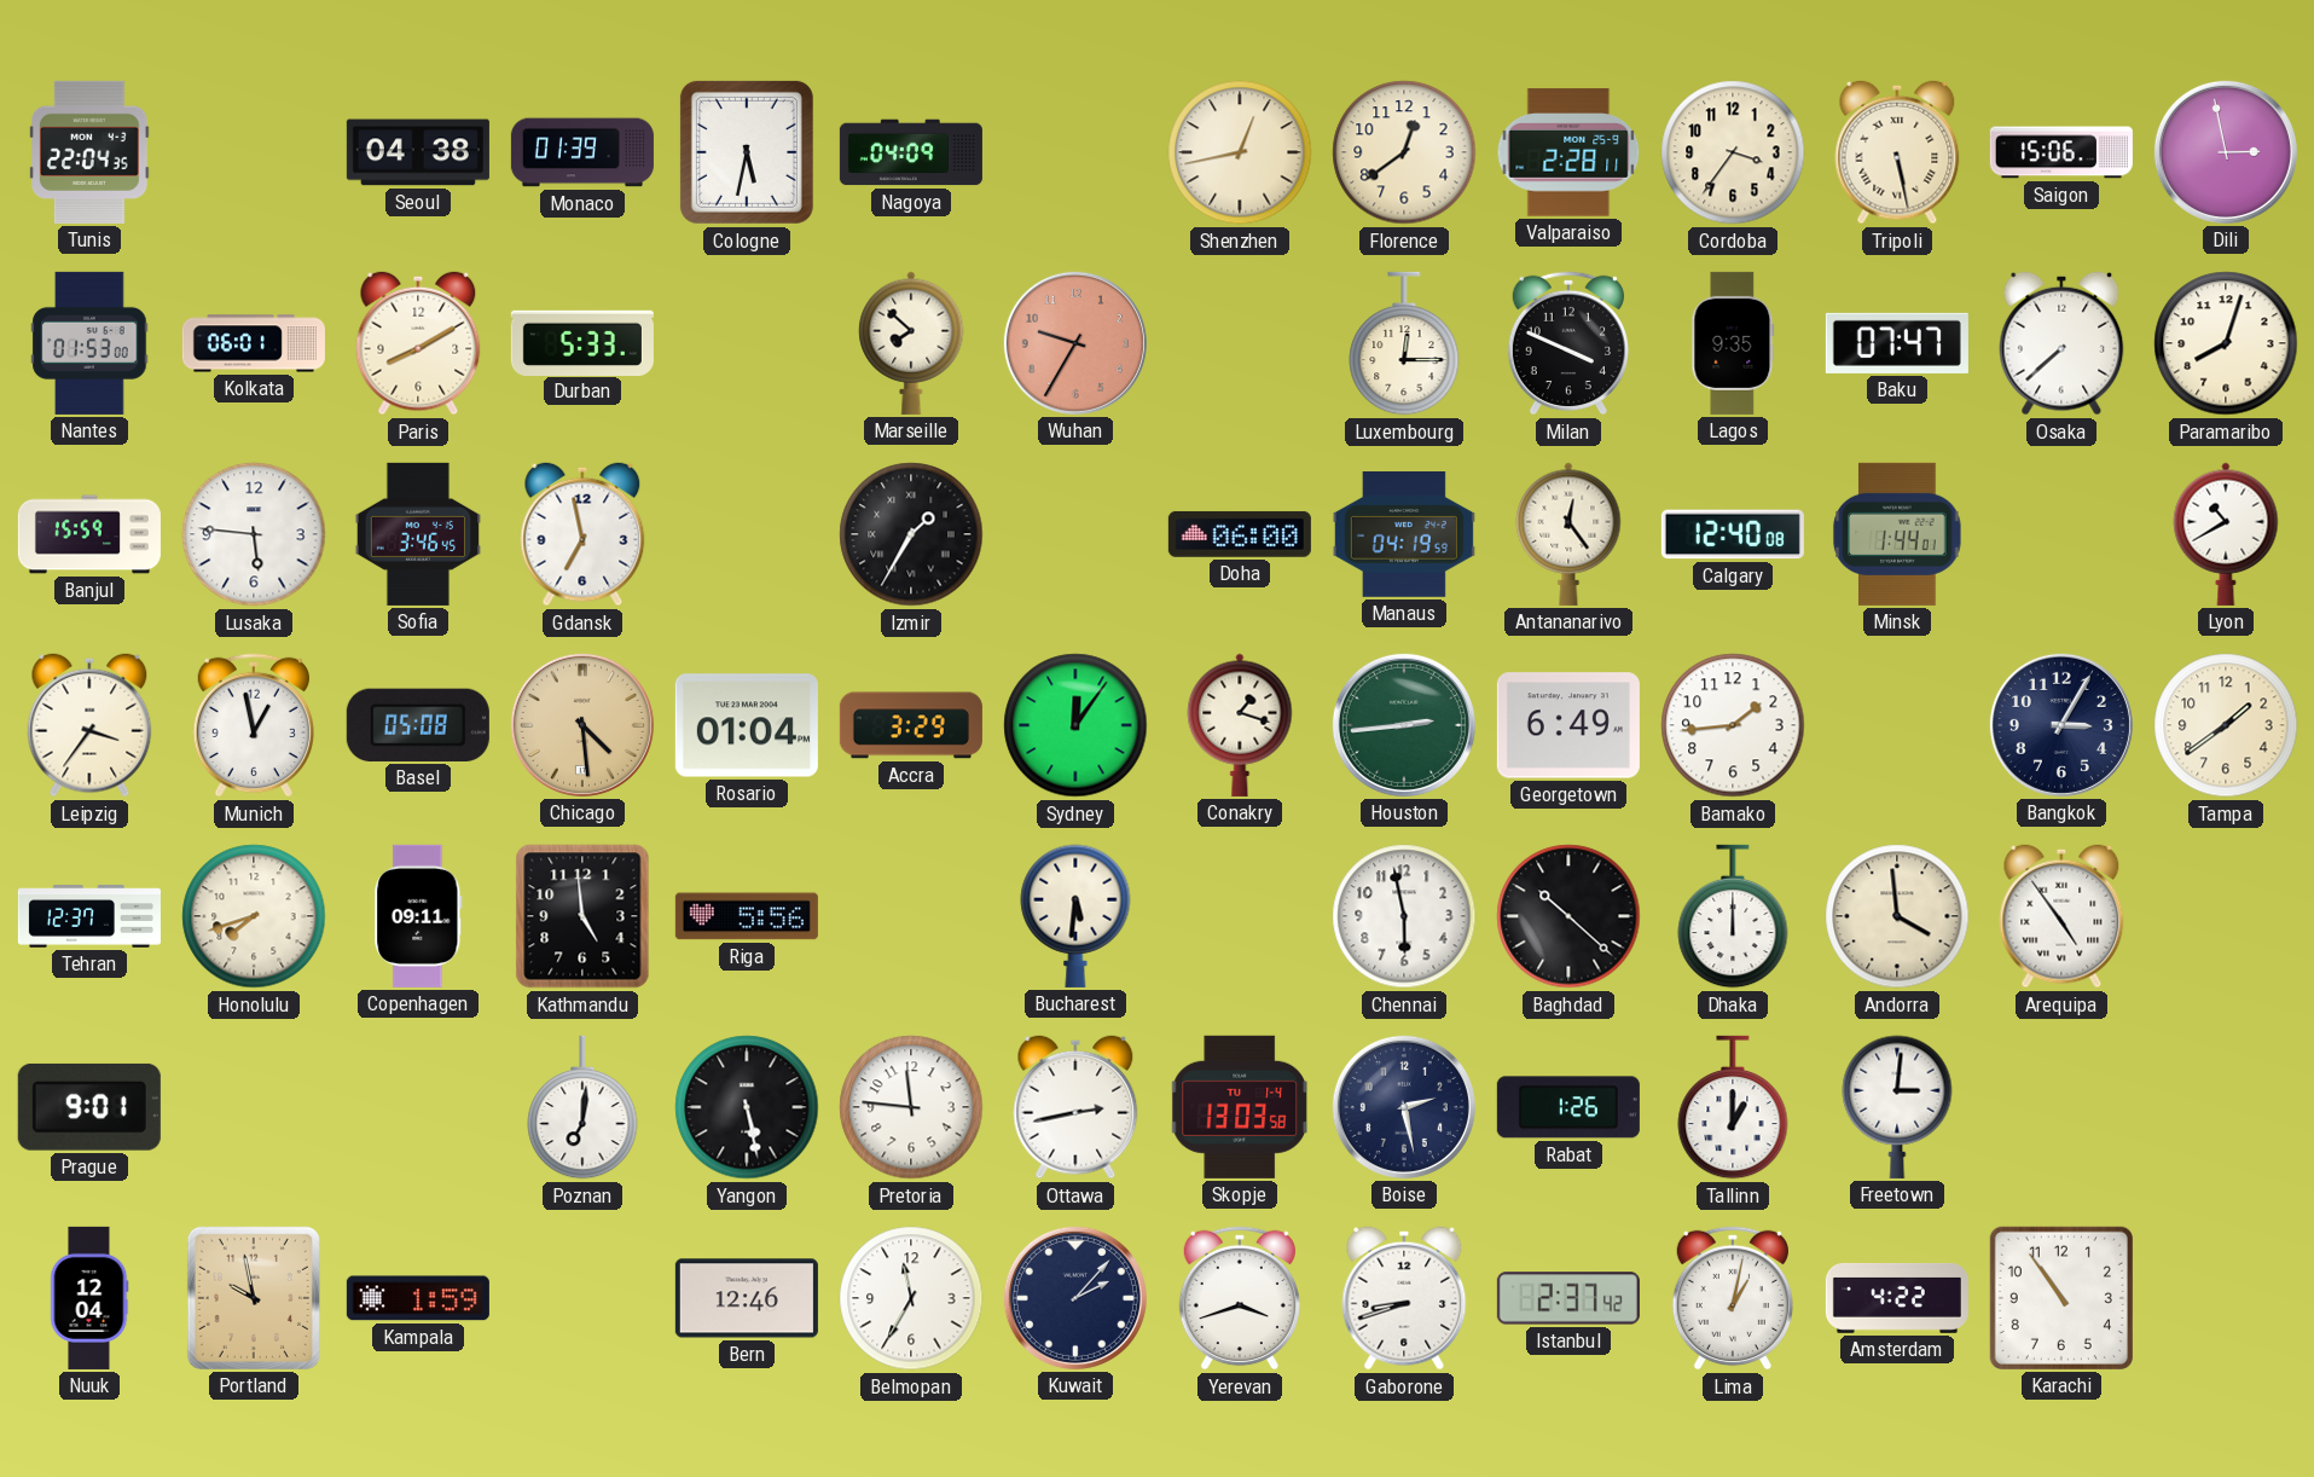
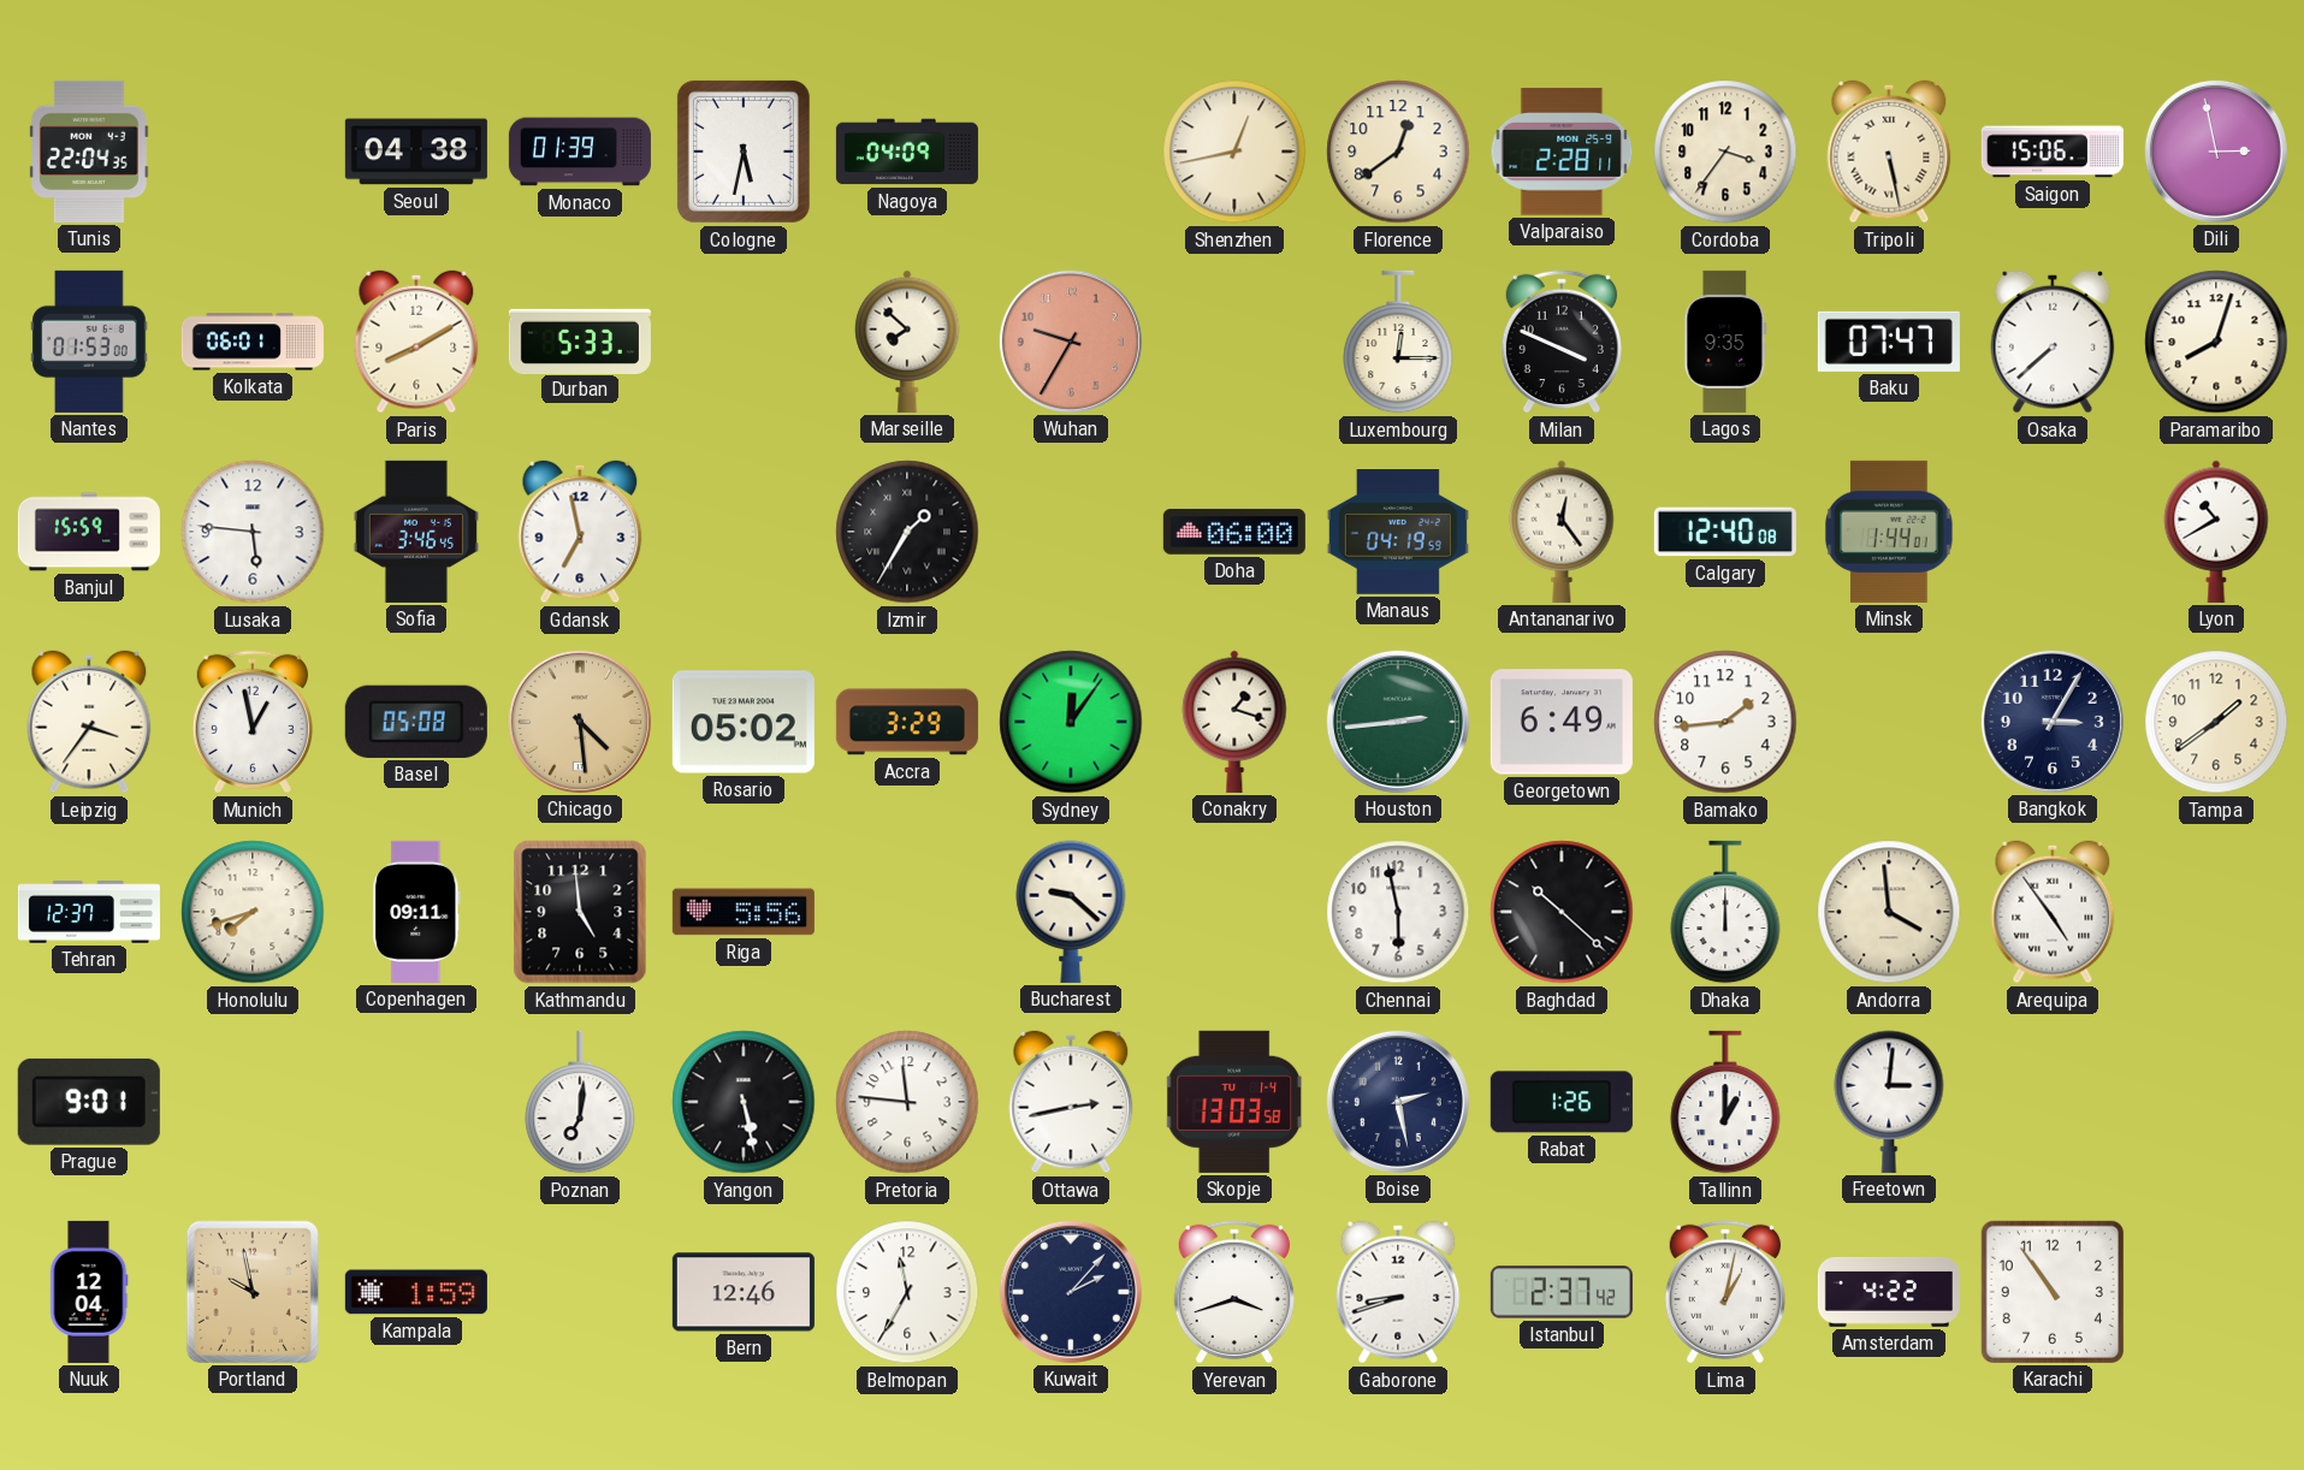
Rosario: 01:04 -> 05:02
Bucharest: 5:31 -> 9:22
